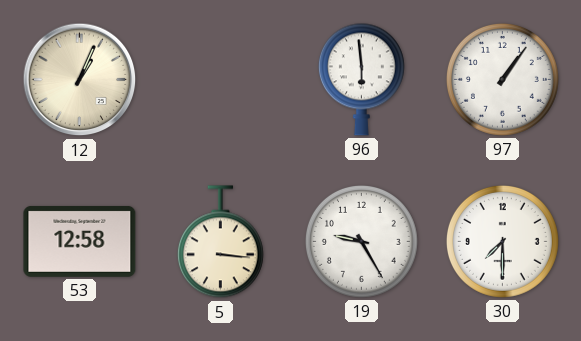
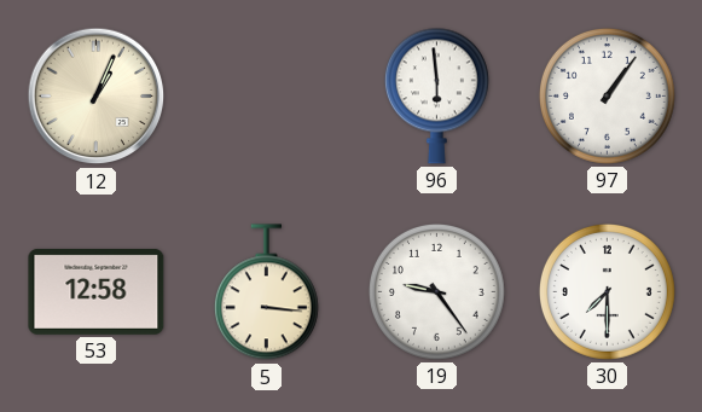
19: 9:25 -> 9:24
